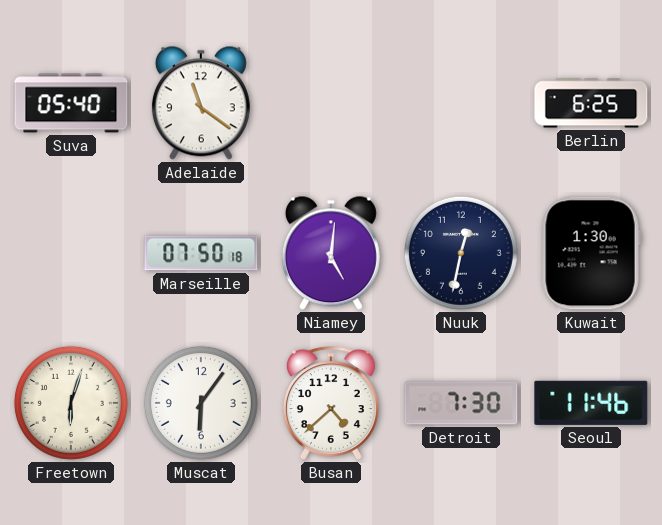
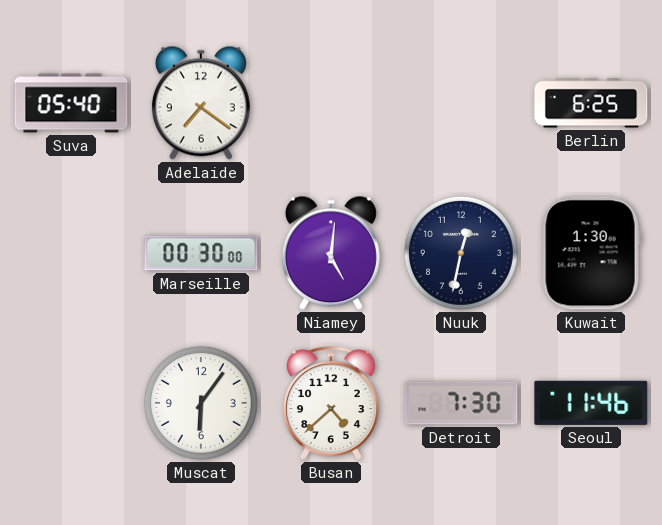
Adelaide: 11:21 -> 7:21
Marseille: 07:50 -> 00:30
Freetown: 6:03 -> none
